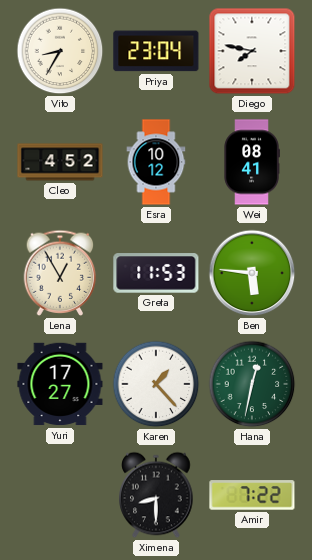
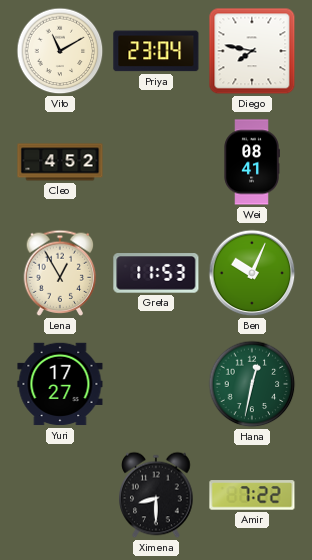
Vito: 8:35 -> 11:10
Esra: 10:12 -> none
Ben: 5:46 -> 10:04
Karen: 1:23 -> none
